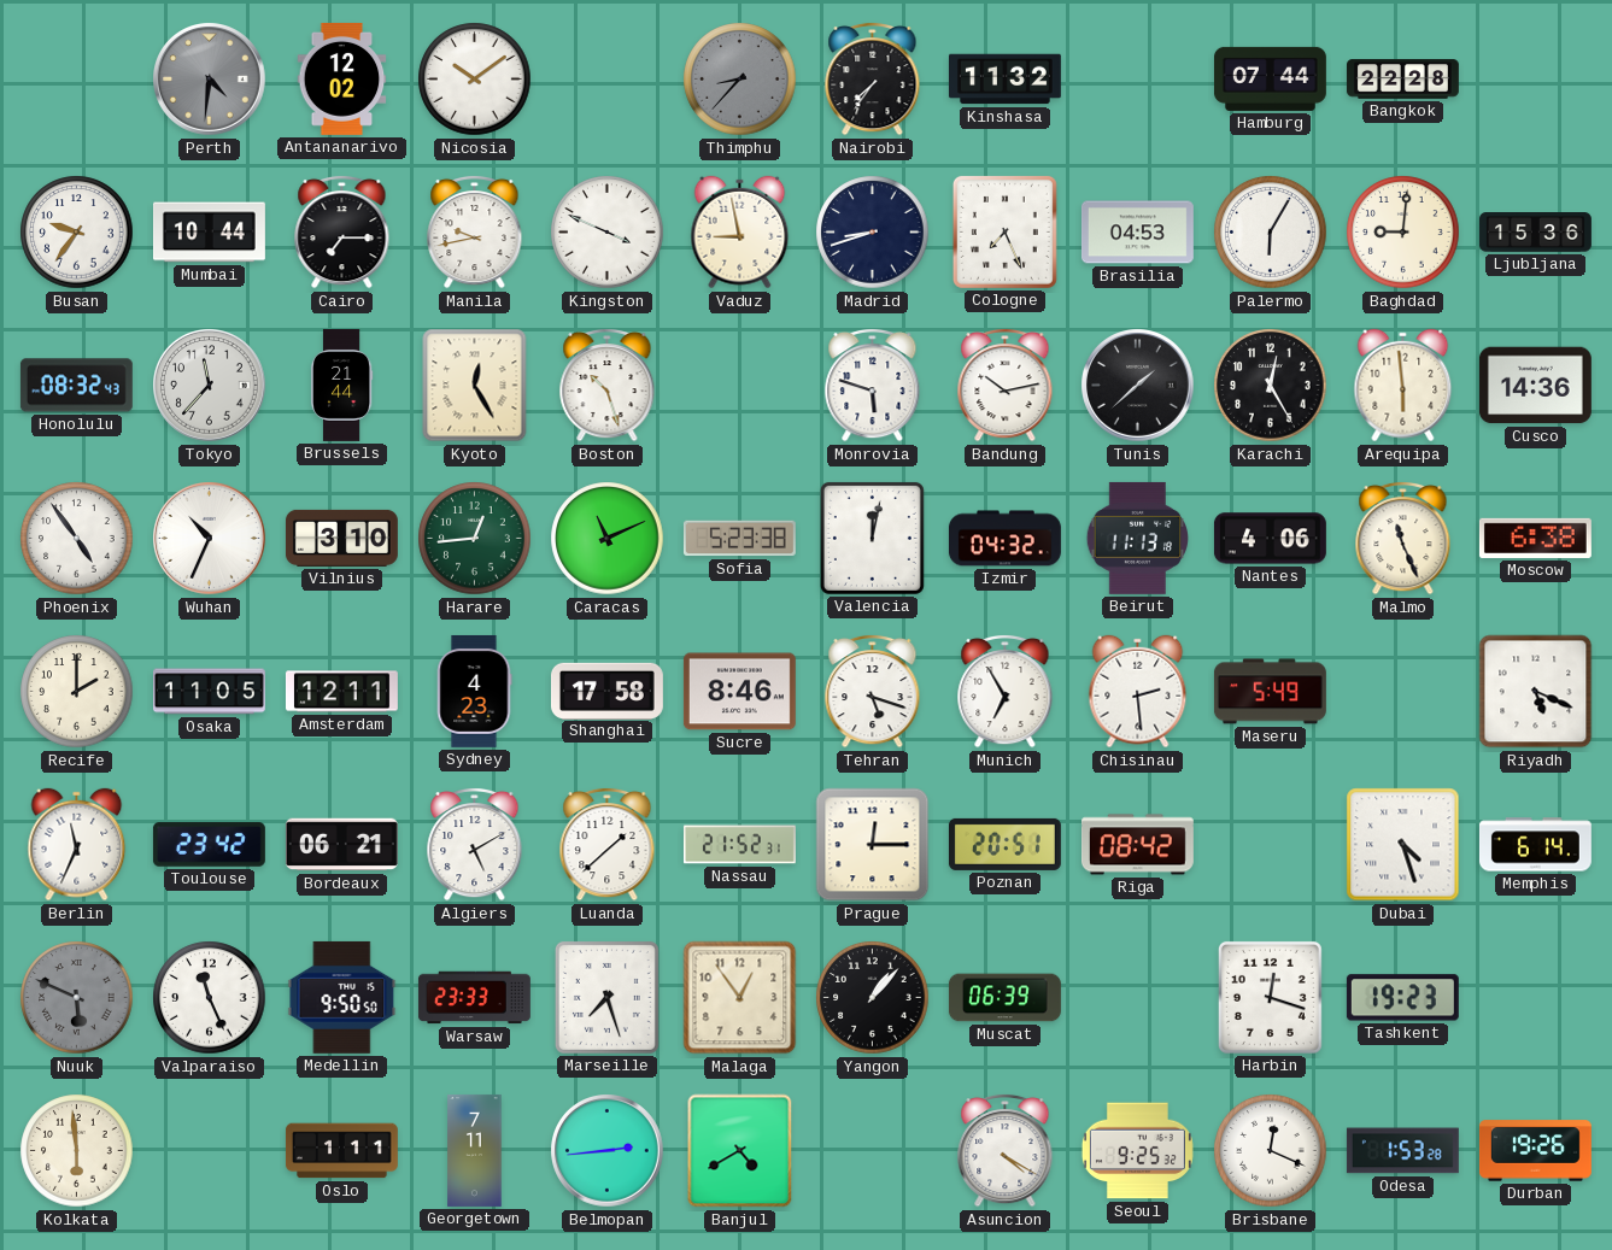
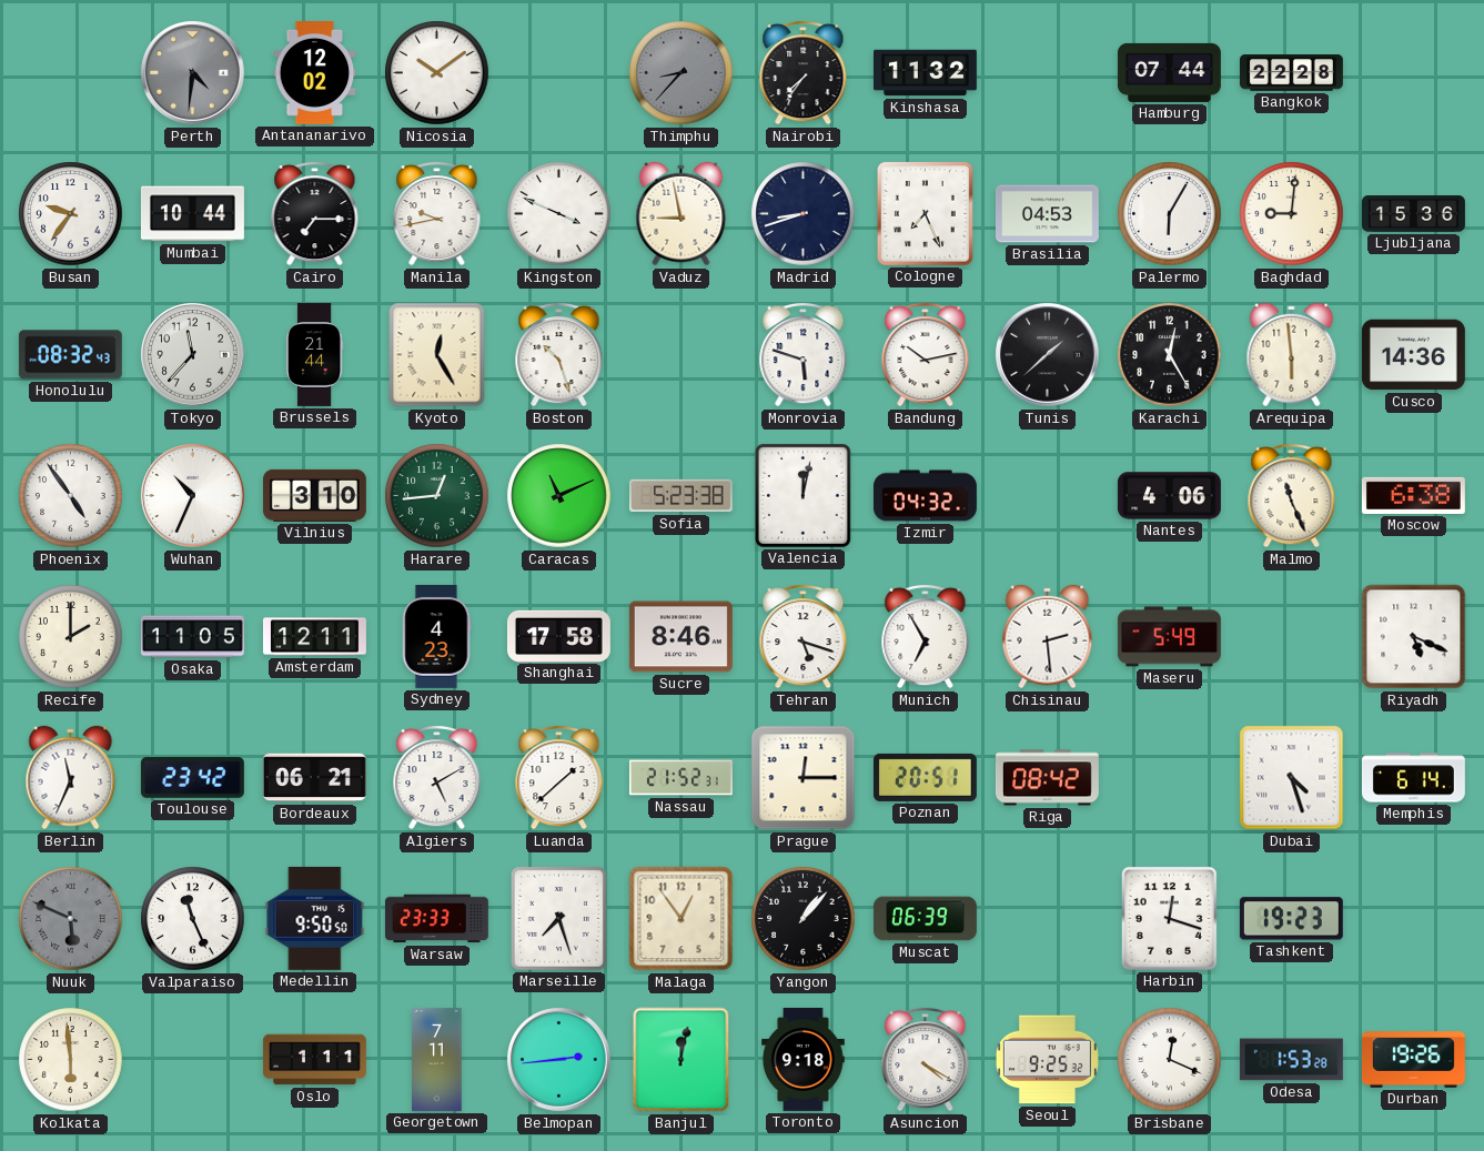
Beirut: 11:13 -> none
Banjul: 4:40 -> 12:02
Toronto: none -> 9:18
